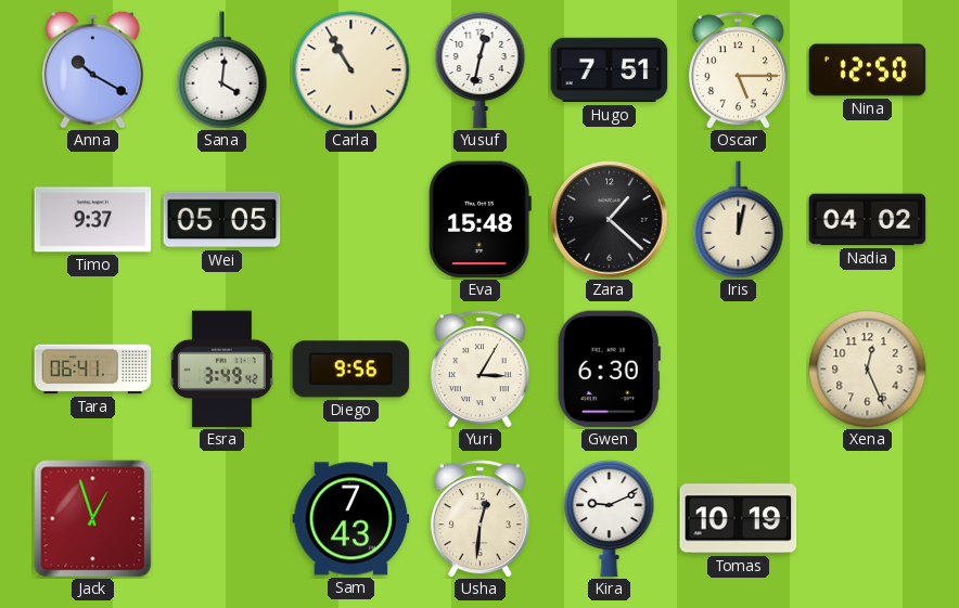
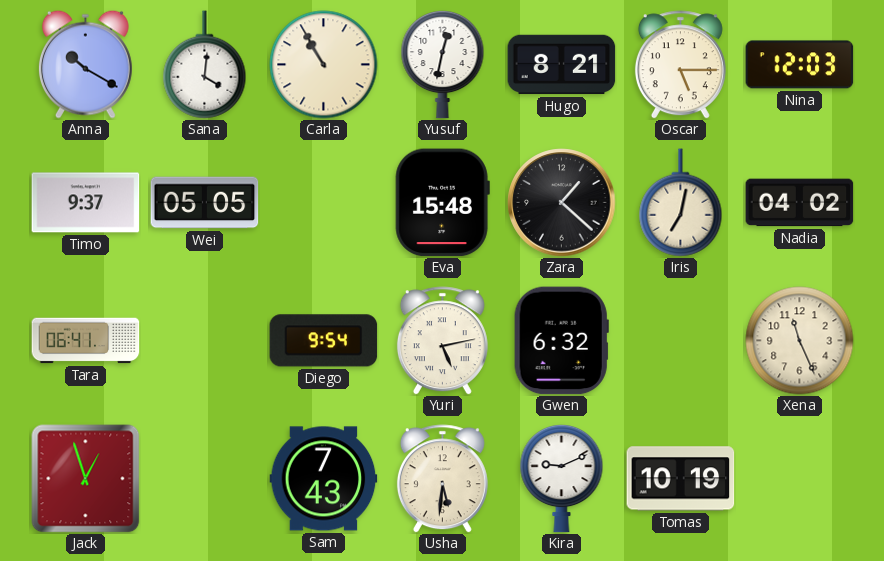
Hugo: 7:51 -> 8:21
Nina: 12:50 -> 12:03
Iris: 12:02 -> 7:02
Esra: 3:49 -> none
Diego: 9:56 -> 9:54
Yuri: 3:05 -> 5:13
Gwen: 6:30 -> 6:32
Xena: 12:26 -> 11:26
Usha: 12:31 -> 5:31
